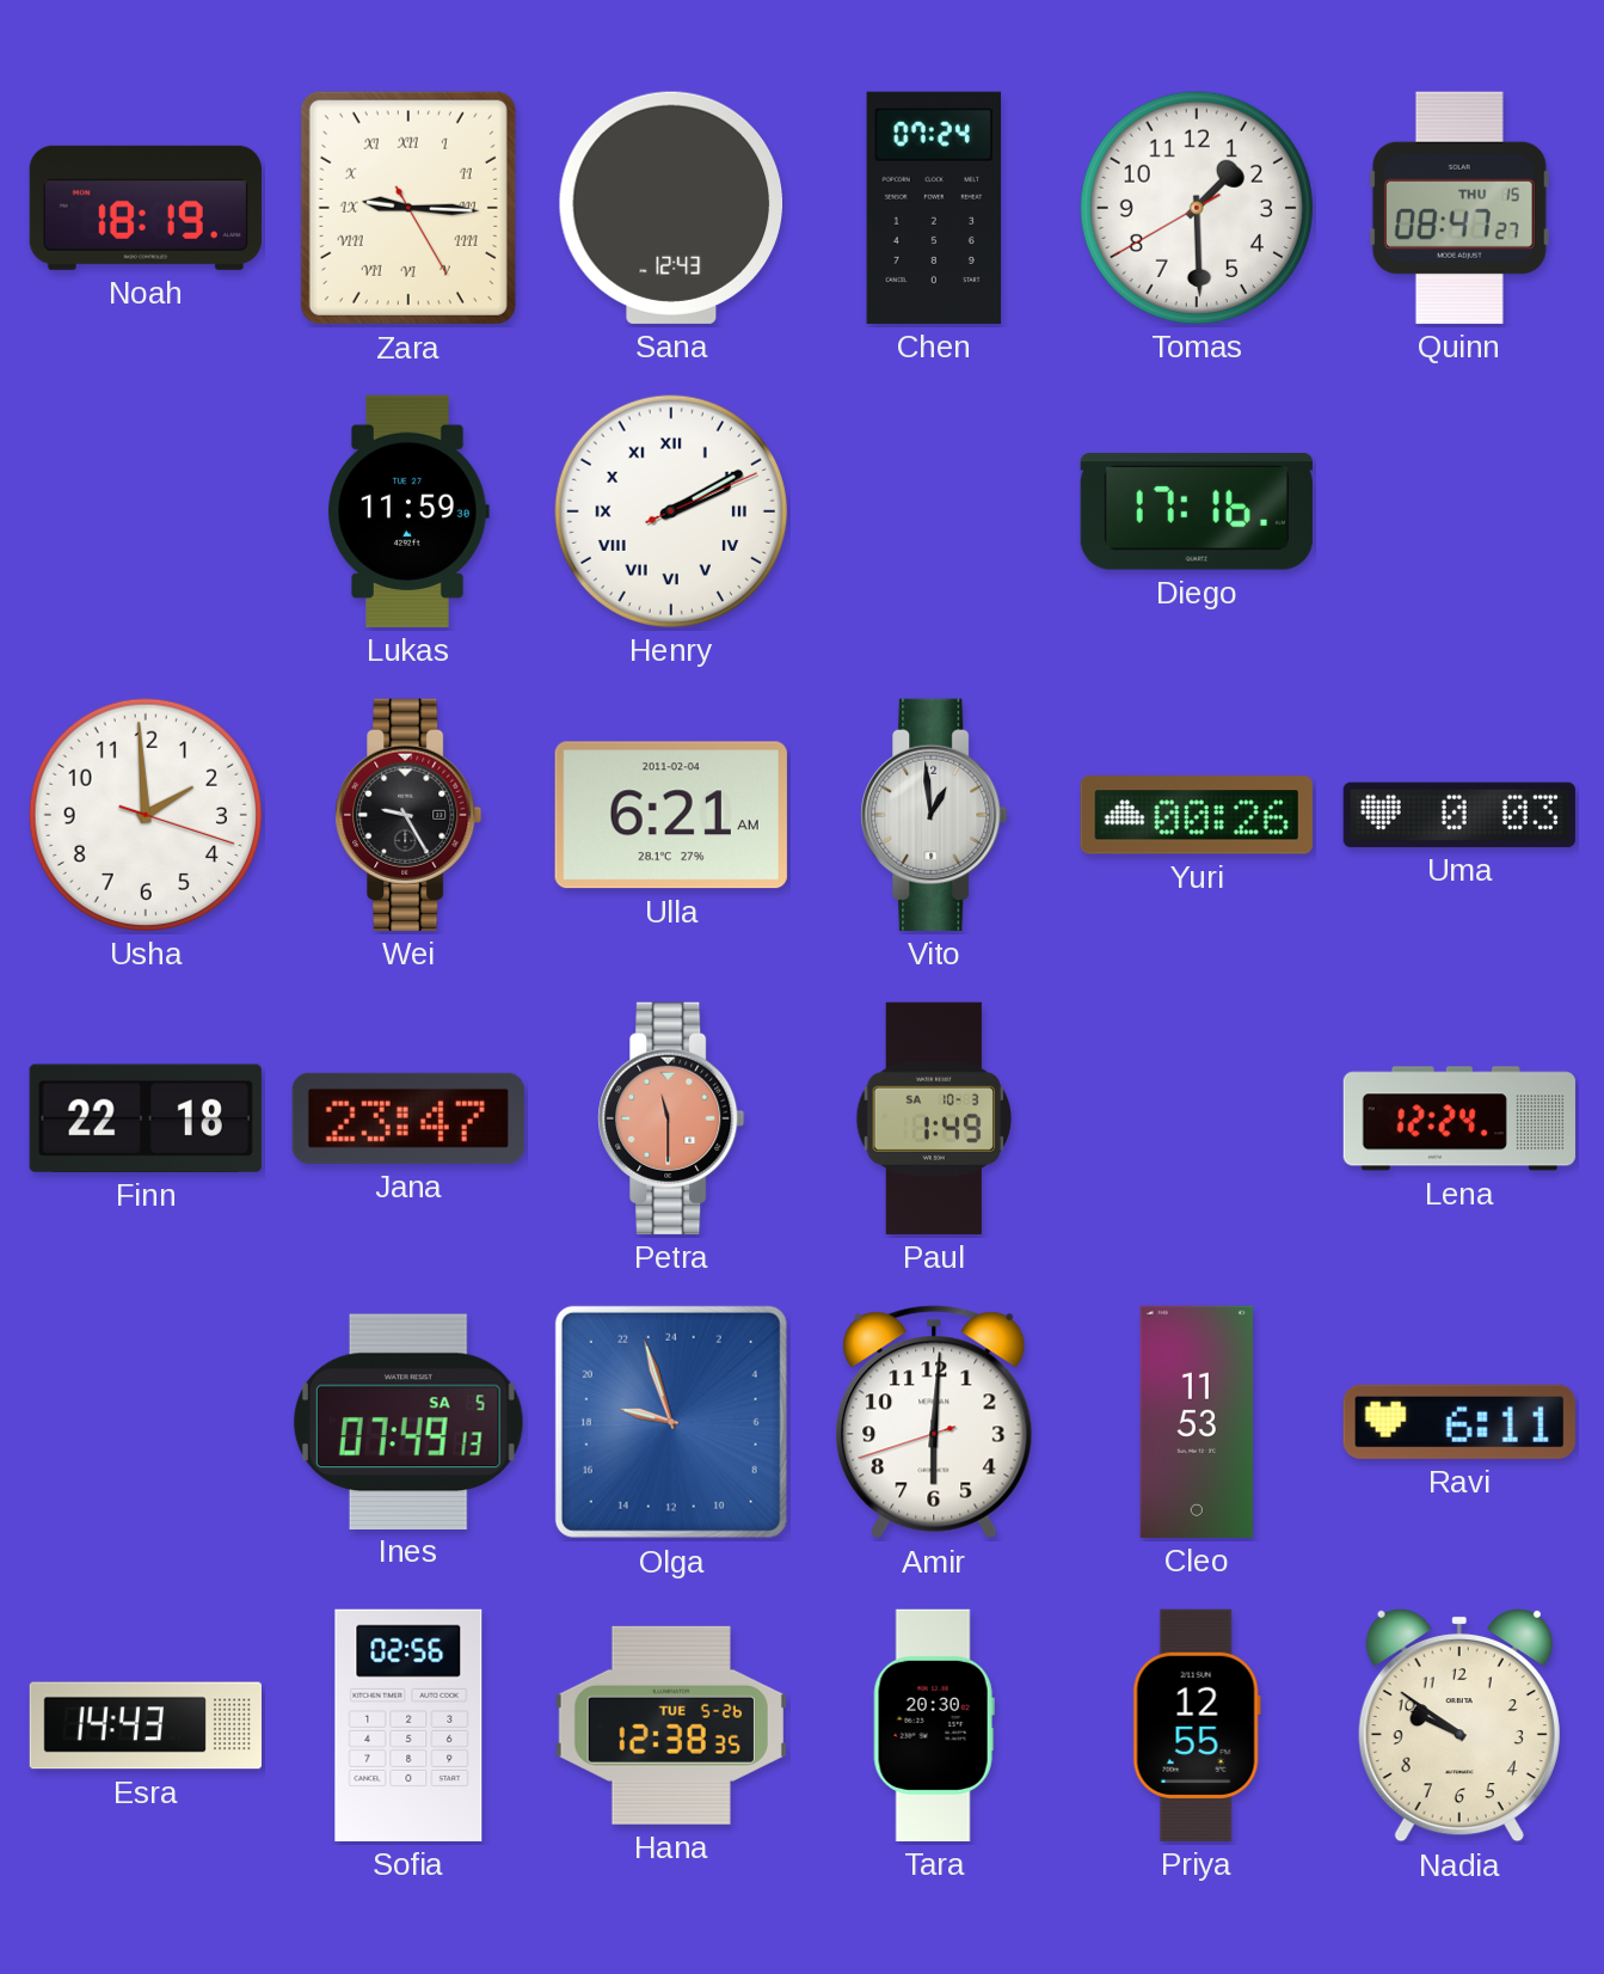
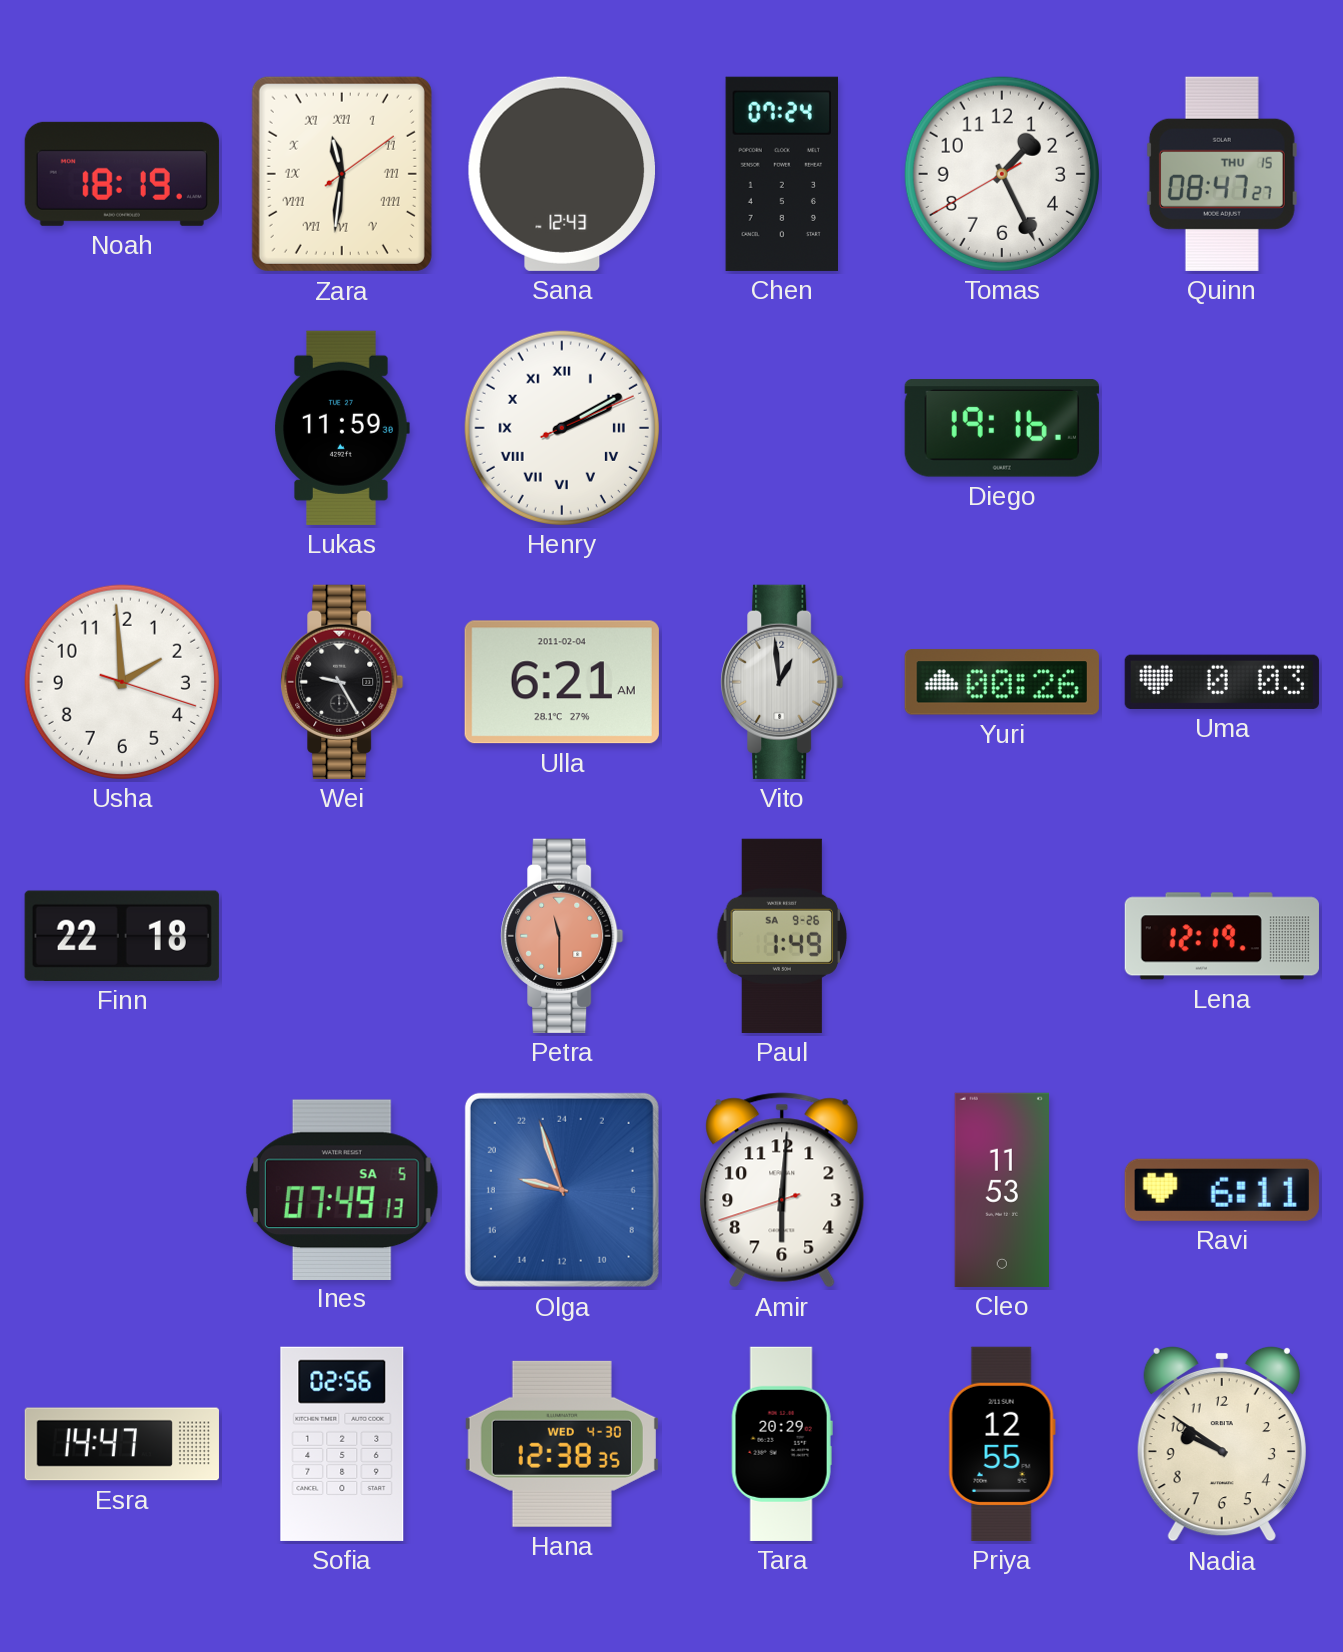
Zara: 9:15 -> 11:31
Tomas: 1:29 -> 1:25
Diego: 17:16 -> 19:16
Jana: 23:47 -> none
Paul date: SA 10-3 -> SA 9-26
Lena: 12:24 -> 12:19
Esra: 14:43 -> 14:47
Hana date: TUE 5-26 -> WED 4-30
Tara: 20:30 -> 20:29
